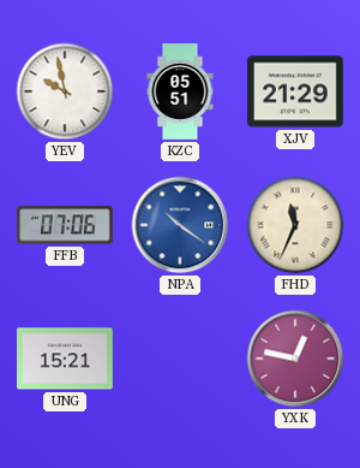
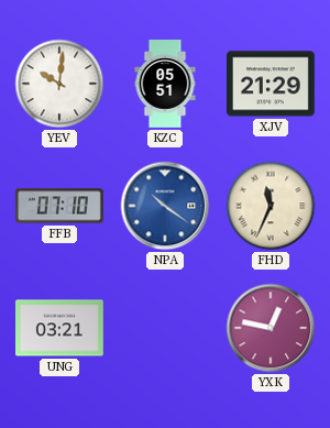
YEV: 9:58 -> 10:01
FFB: 07:06 -> 07:10
UNG: 15:21 -> 03:21
